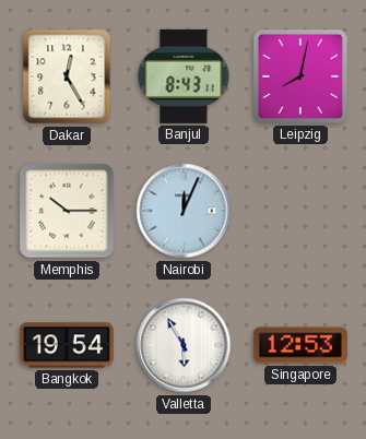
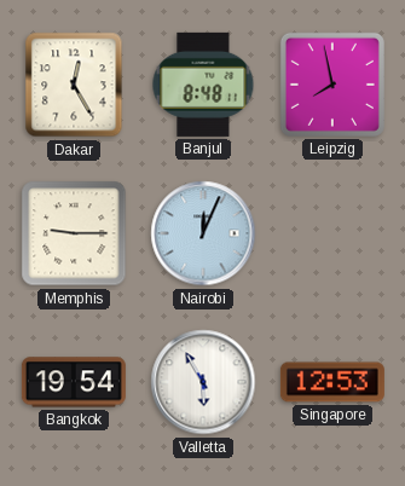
Banjul: 8:43 -> 8:48
Leipzig: 8:02 -> 7:58
Memphis: 10:15 -> 9:15
